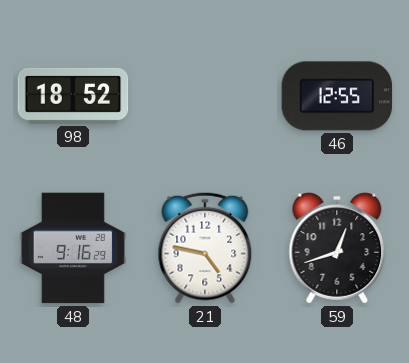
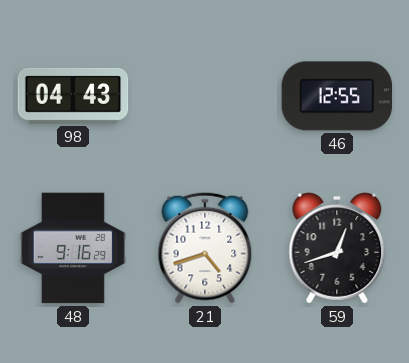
98: 18:52 -> 04:43
21: 4:47 -> 4:42
